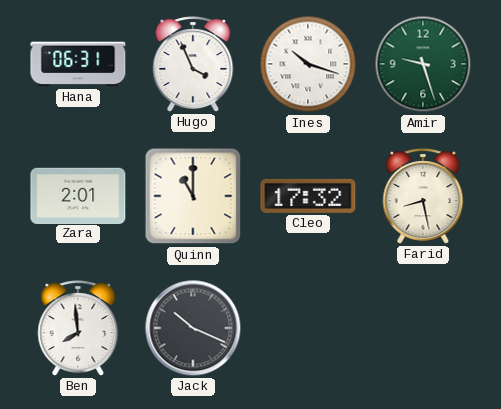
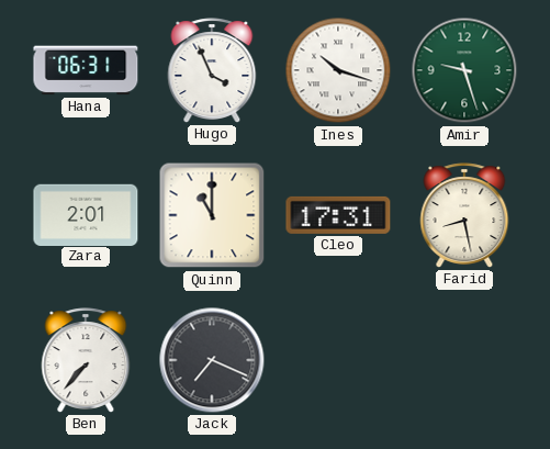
Cleo: 17:32 -> 17:31
Ben: 7:59 -> 7:37
Jack: 10:19 -> 7:19
